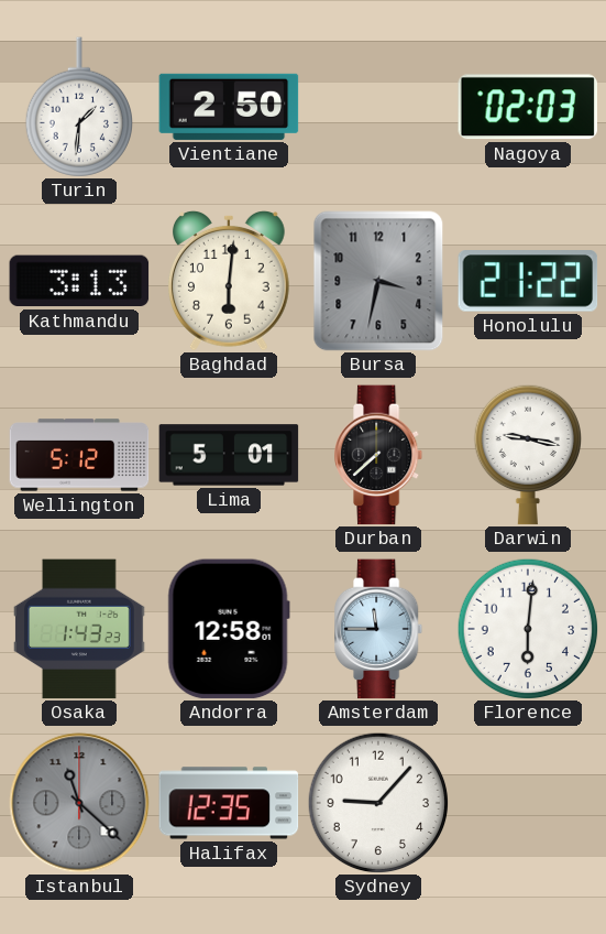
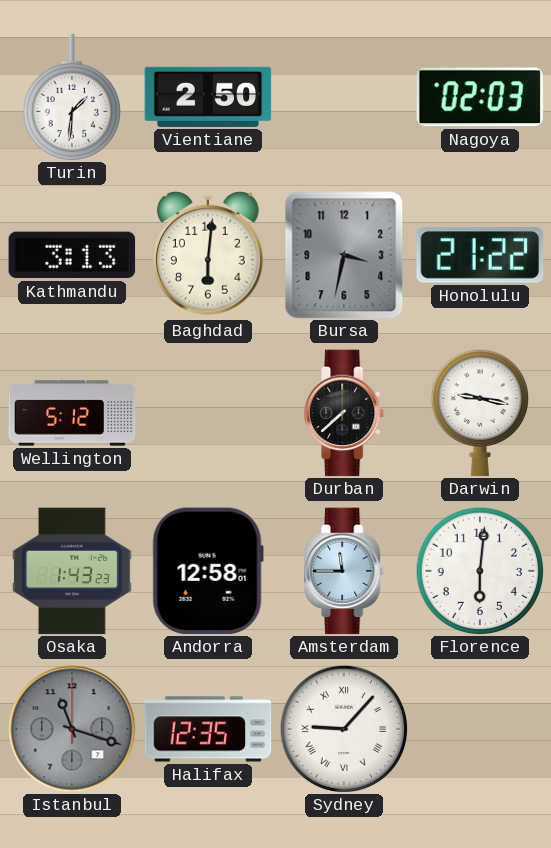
Lima: 5:01 -> none
Istanbul: 11:22 -> 11:18
Sydney numerals: Arabic -> Roman
